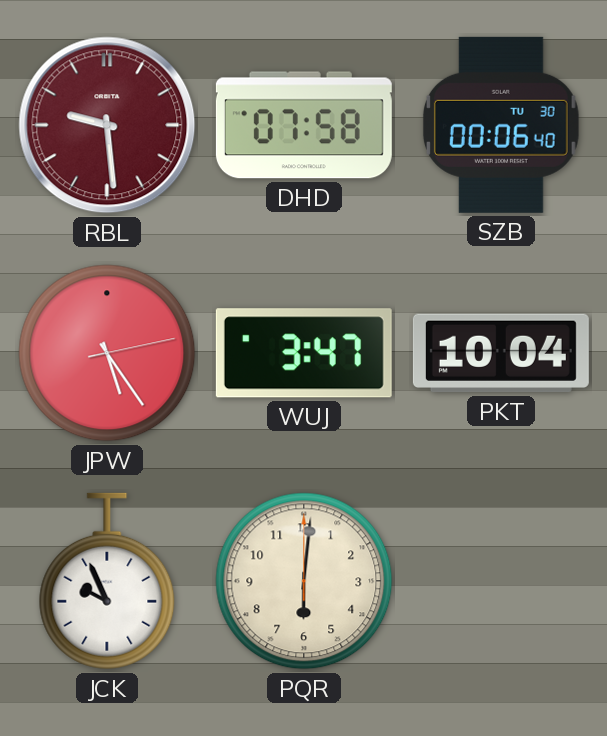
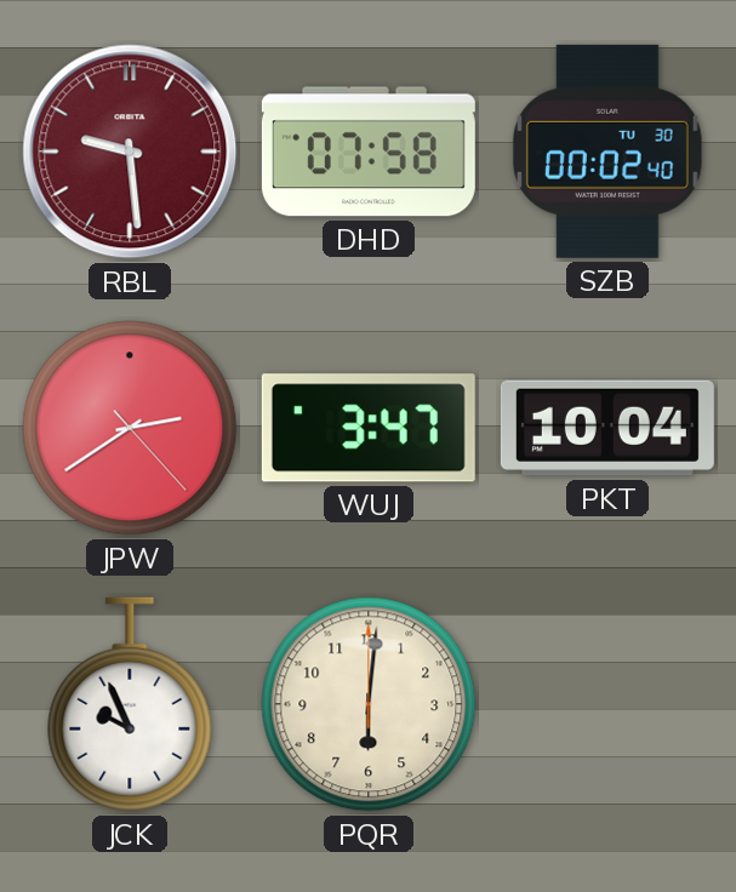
SZB: 00:06 -> 00:02
JPW: 5:24 -> 2:39
